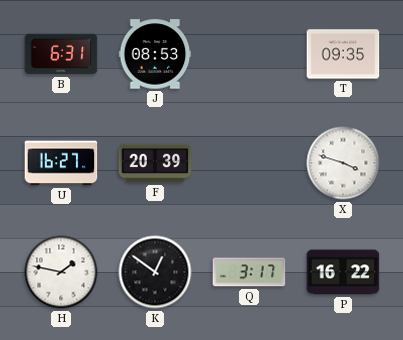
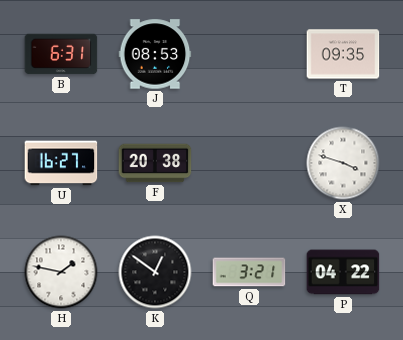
F: 20:39 -> 20:38
Q: 3:17 -> 3:21
P: 16:22 -> 04:22
